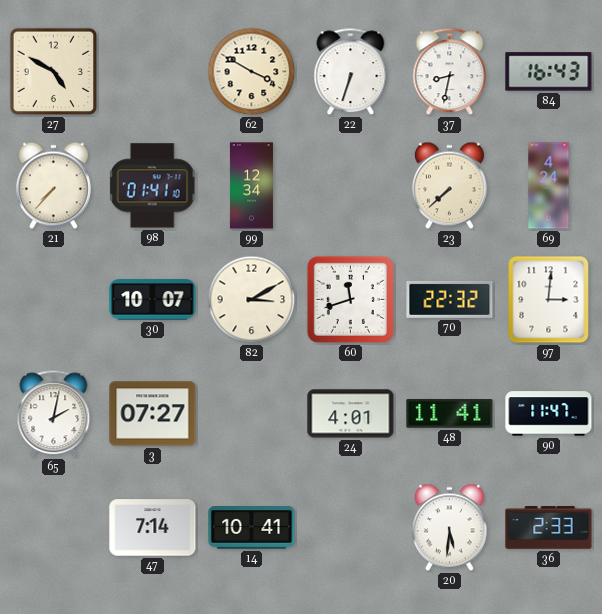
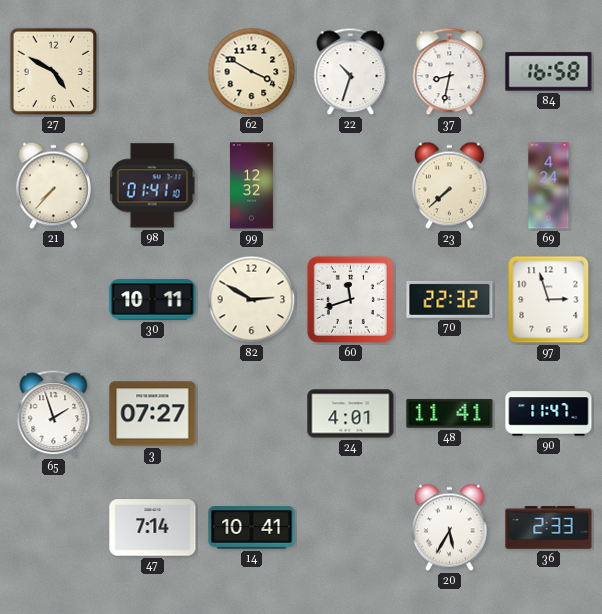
22: 6:33 -> 10:33
84: 16:43 -> 16:58
99: 12:34 -> 12:32
30: 10:07 -> 10:11
82: 3:10 -> 2:50
97: 3:01 -> 2:57
65: 2:02 -> 1:57
20: 5:31 -> 5:35
